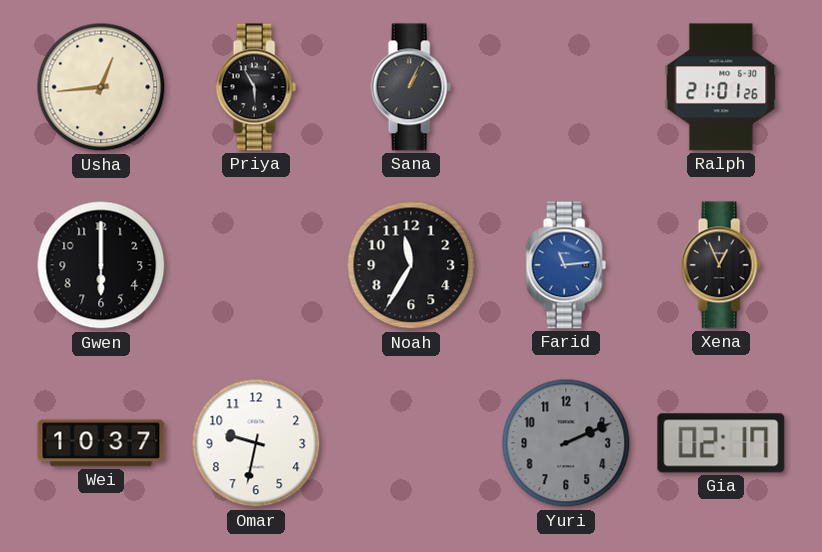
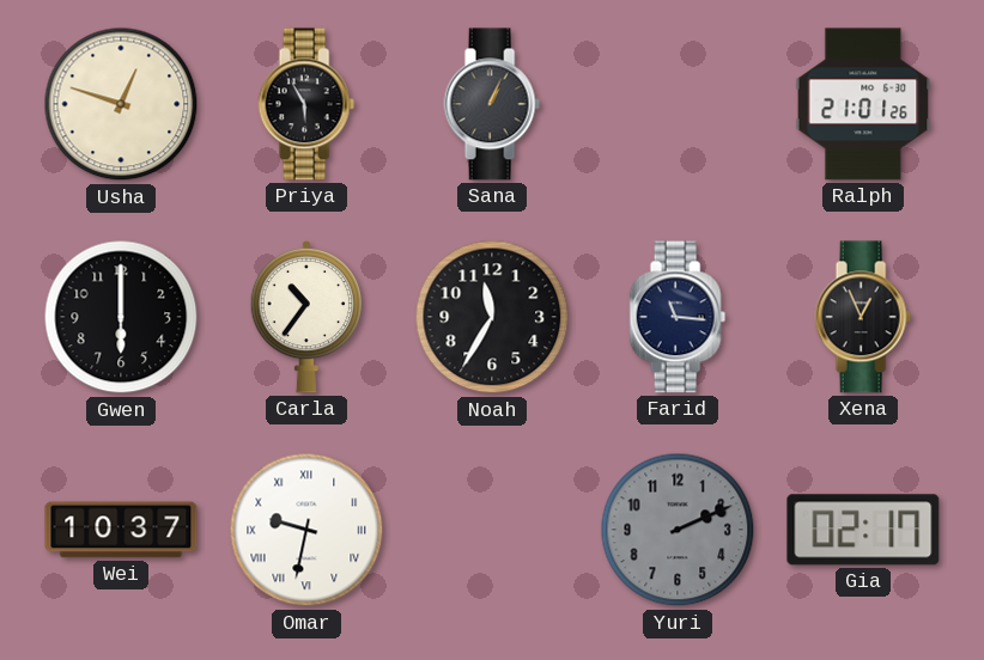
Usha: 12:44 -> 12:48
Carla: none -> 10:36
Farid: 11:14 -> 11:16
Farid dial: blue -> navy
Omar numerals: Arabic -> Roman
